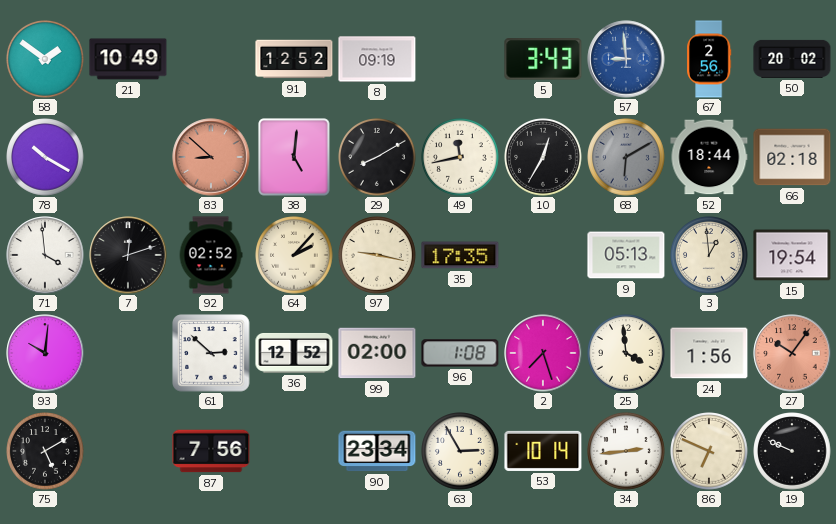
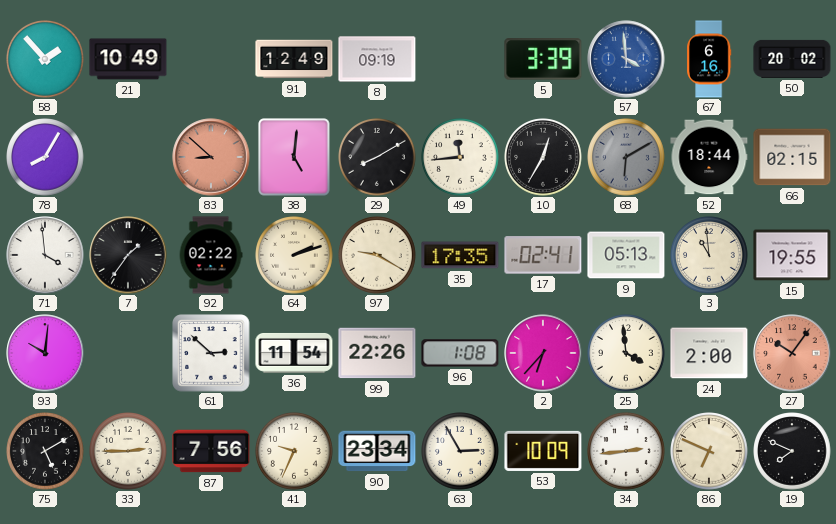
58: 1:51 -> 1:53
91: 12:52 -> 12:49
5: 3:43 -> 3:39
57: 8:59 -> 3:59
67: 2:56 -> 6:16
78: 10:20 -> 8:05
49: 11:43 -> 11:44
66: 02:18 -> 02:15
7: 12:12 -> 1:36
92: 02:52 -> 02:22
64: 2:07 -> 2:12
97: 9:17 -> 9:20
17: none -> 02:41
3: 12:59 -> 10:59
15: 19:54 -> 19:55
36: 12:52 -> 11:54
99: 02:00 -> 22:26
2: 7:27 -> 6:37
24: 1:56 -> 2:00
33: none -> 2:45
41: none -> 9:34
53: 10:14 -> 10:09
19: 9:49 -> 7:49
